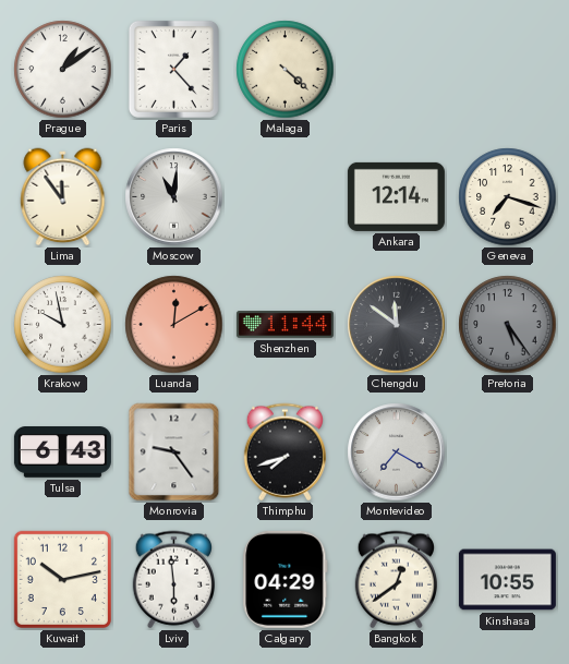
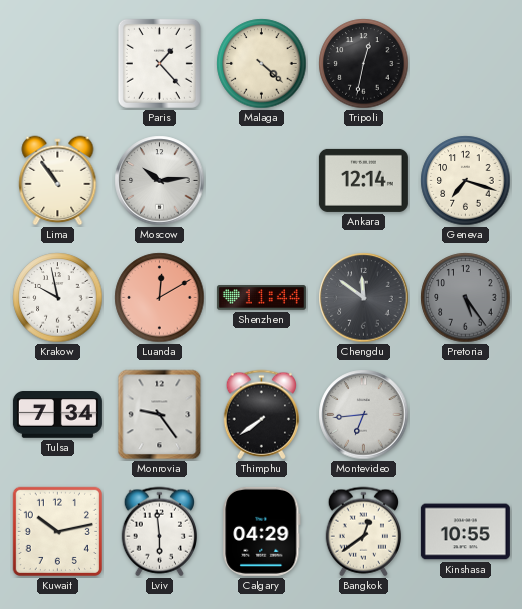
Prague: 1:09 -> none
Tripoli: none -> 12:32
Lima: 11:54 -> 10:54
Moscow: 11:01 -> 10:14
Tulsa: 6:43 -> 7:34
Thimphu: 7:42 -> 7:39
Montevideo: 7:20 -> 6:44
